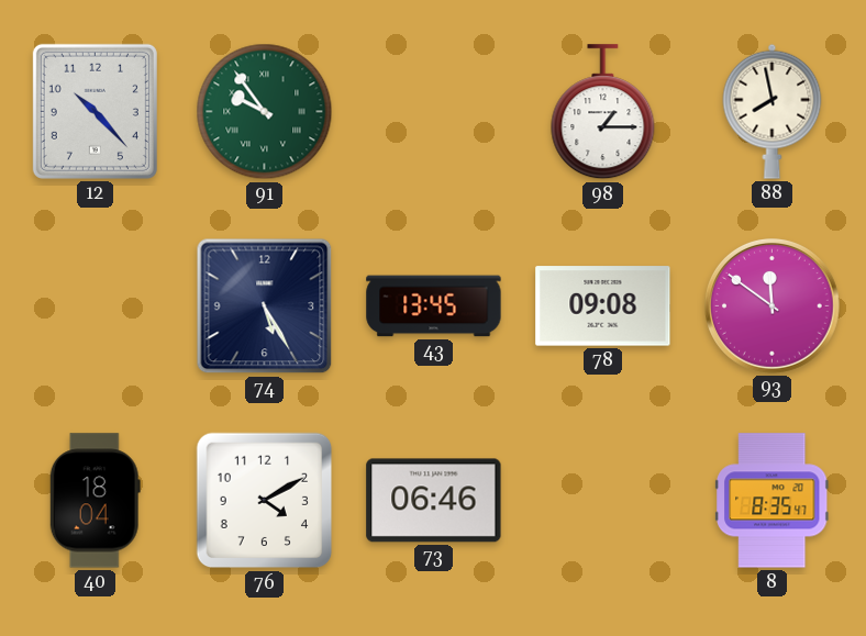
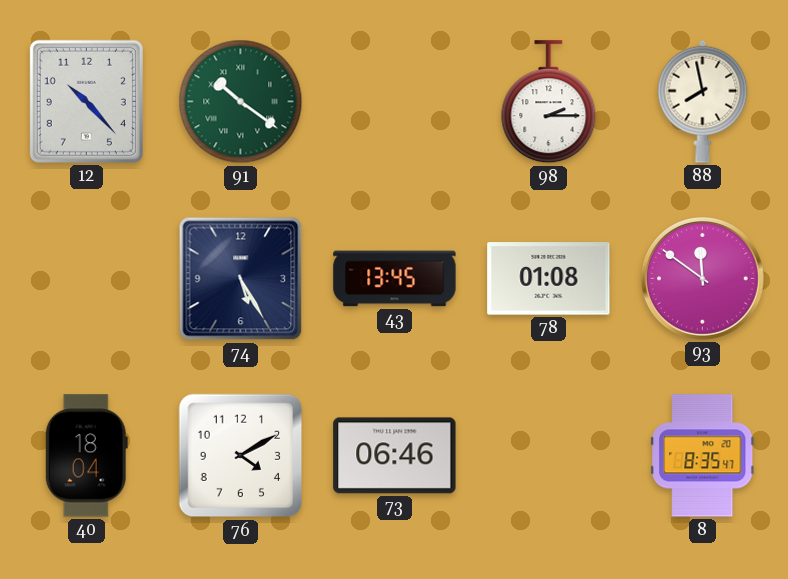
91: 9:54 -> 10:21
98: 1:15 -> 2:15
78: 09:08 -> 01:08
